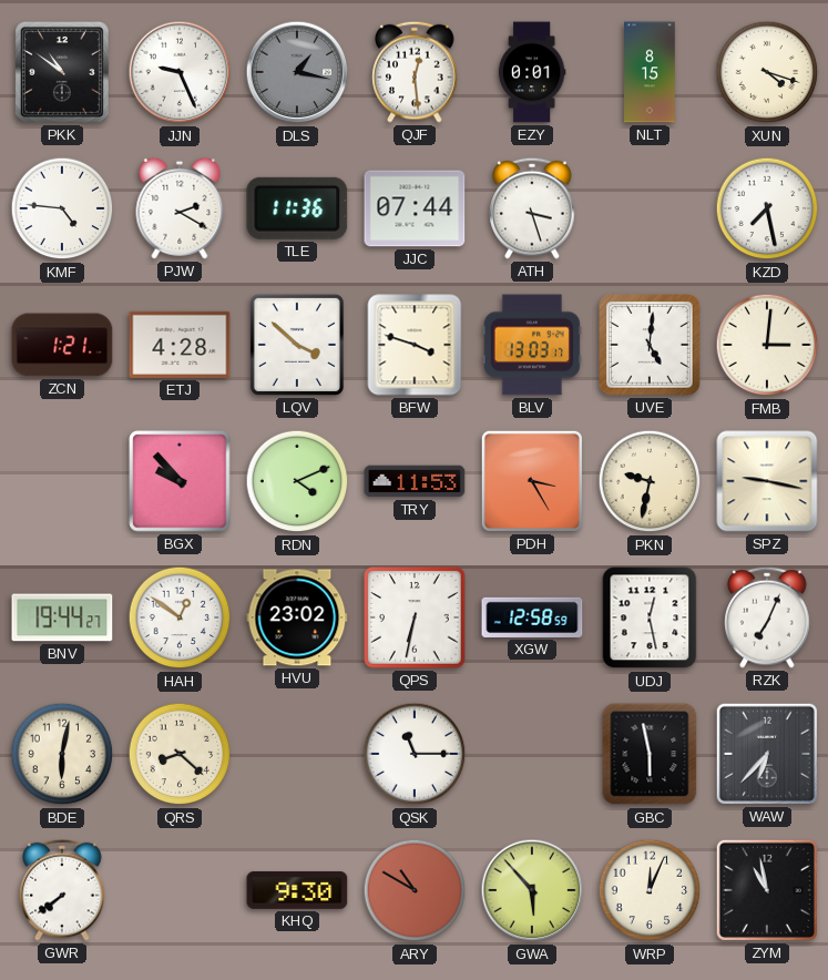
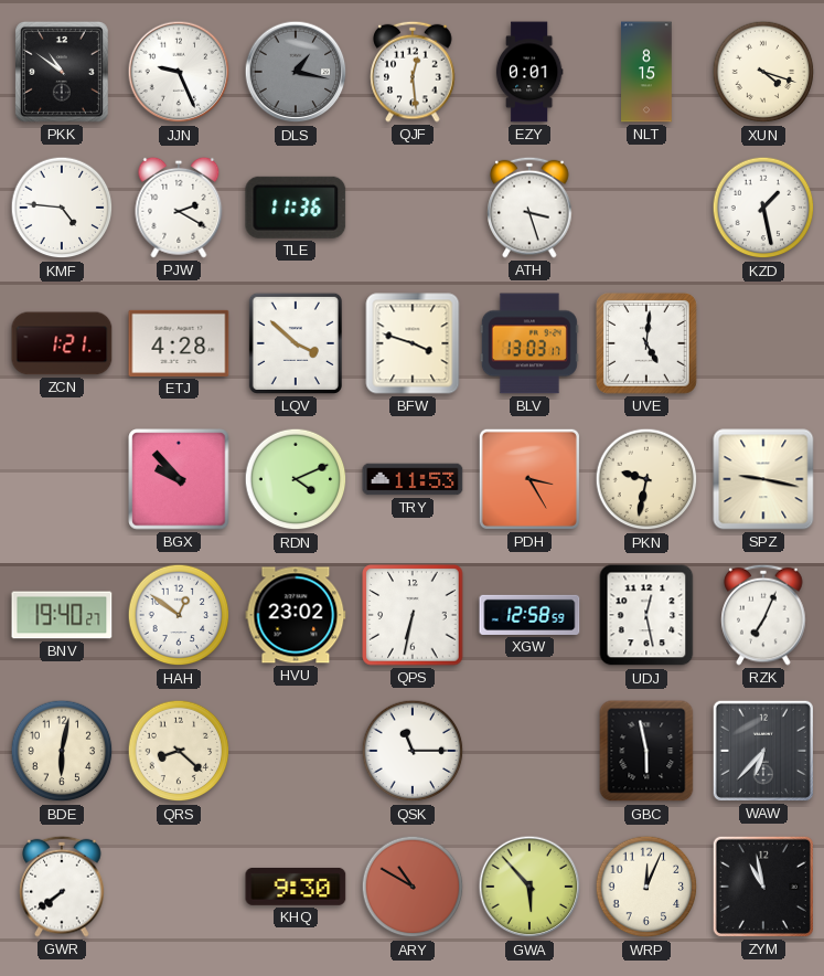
JJC: 07:44 -> none
KZD: 7:28 -> 1:28
FMB: 3:01 -> none
BNV: 19:44 -> 19:40
